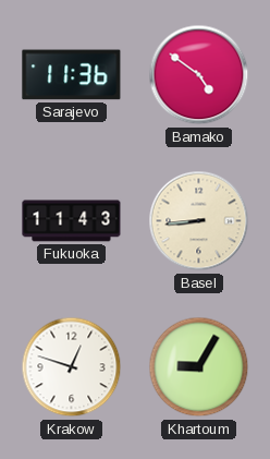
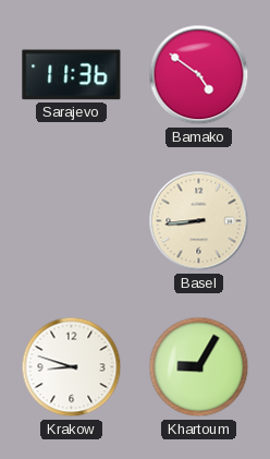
Fukuoka: 11:43 -> none
Krakow: 12:48 -> 8:48
